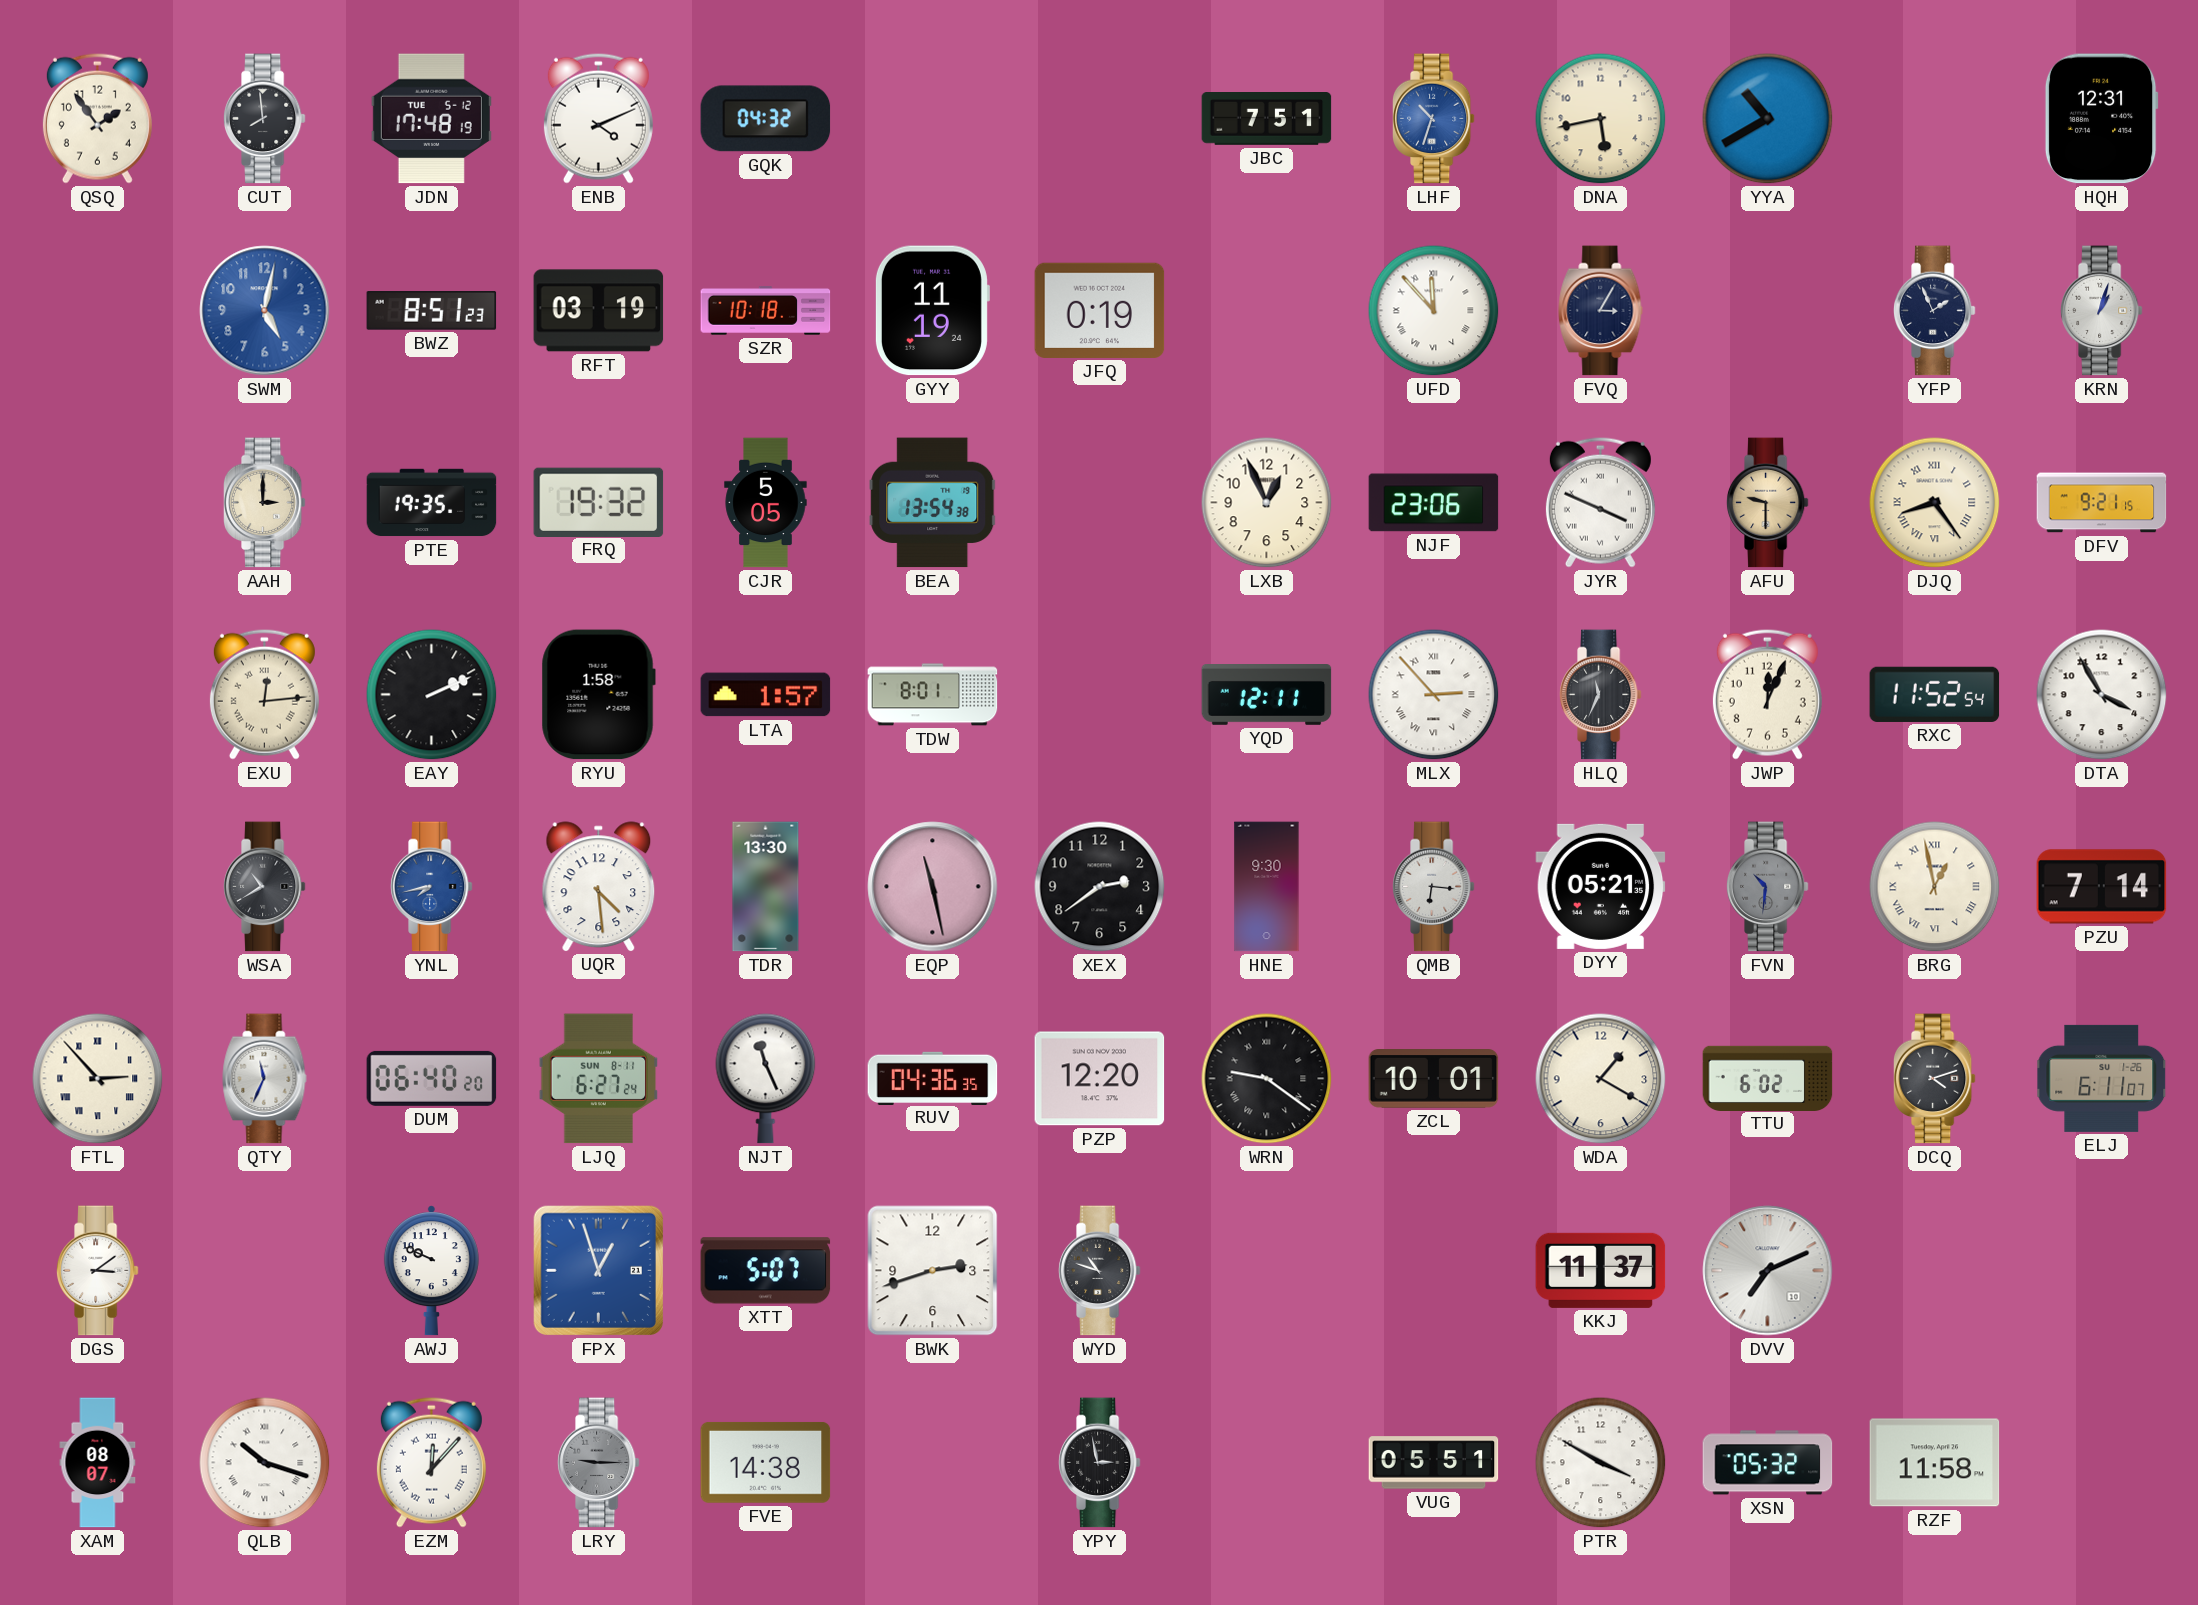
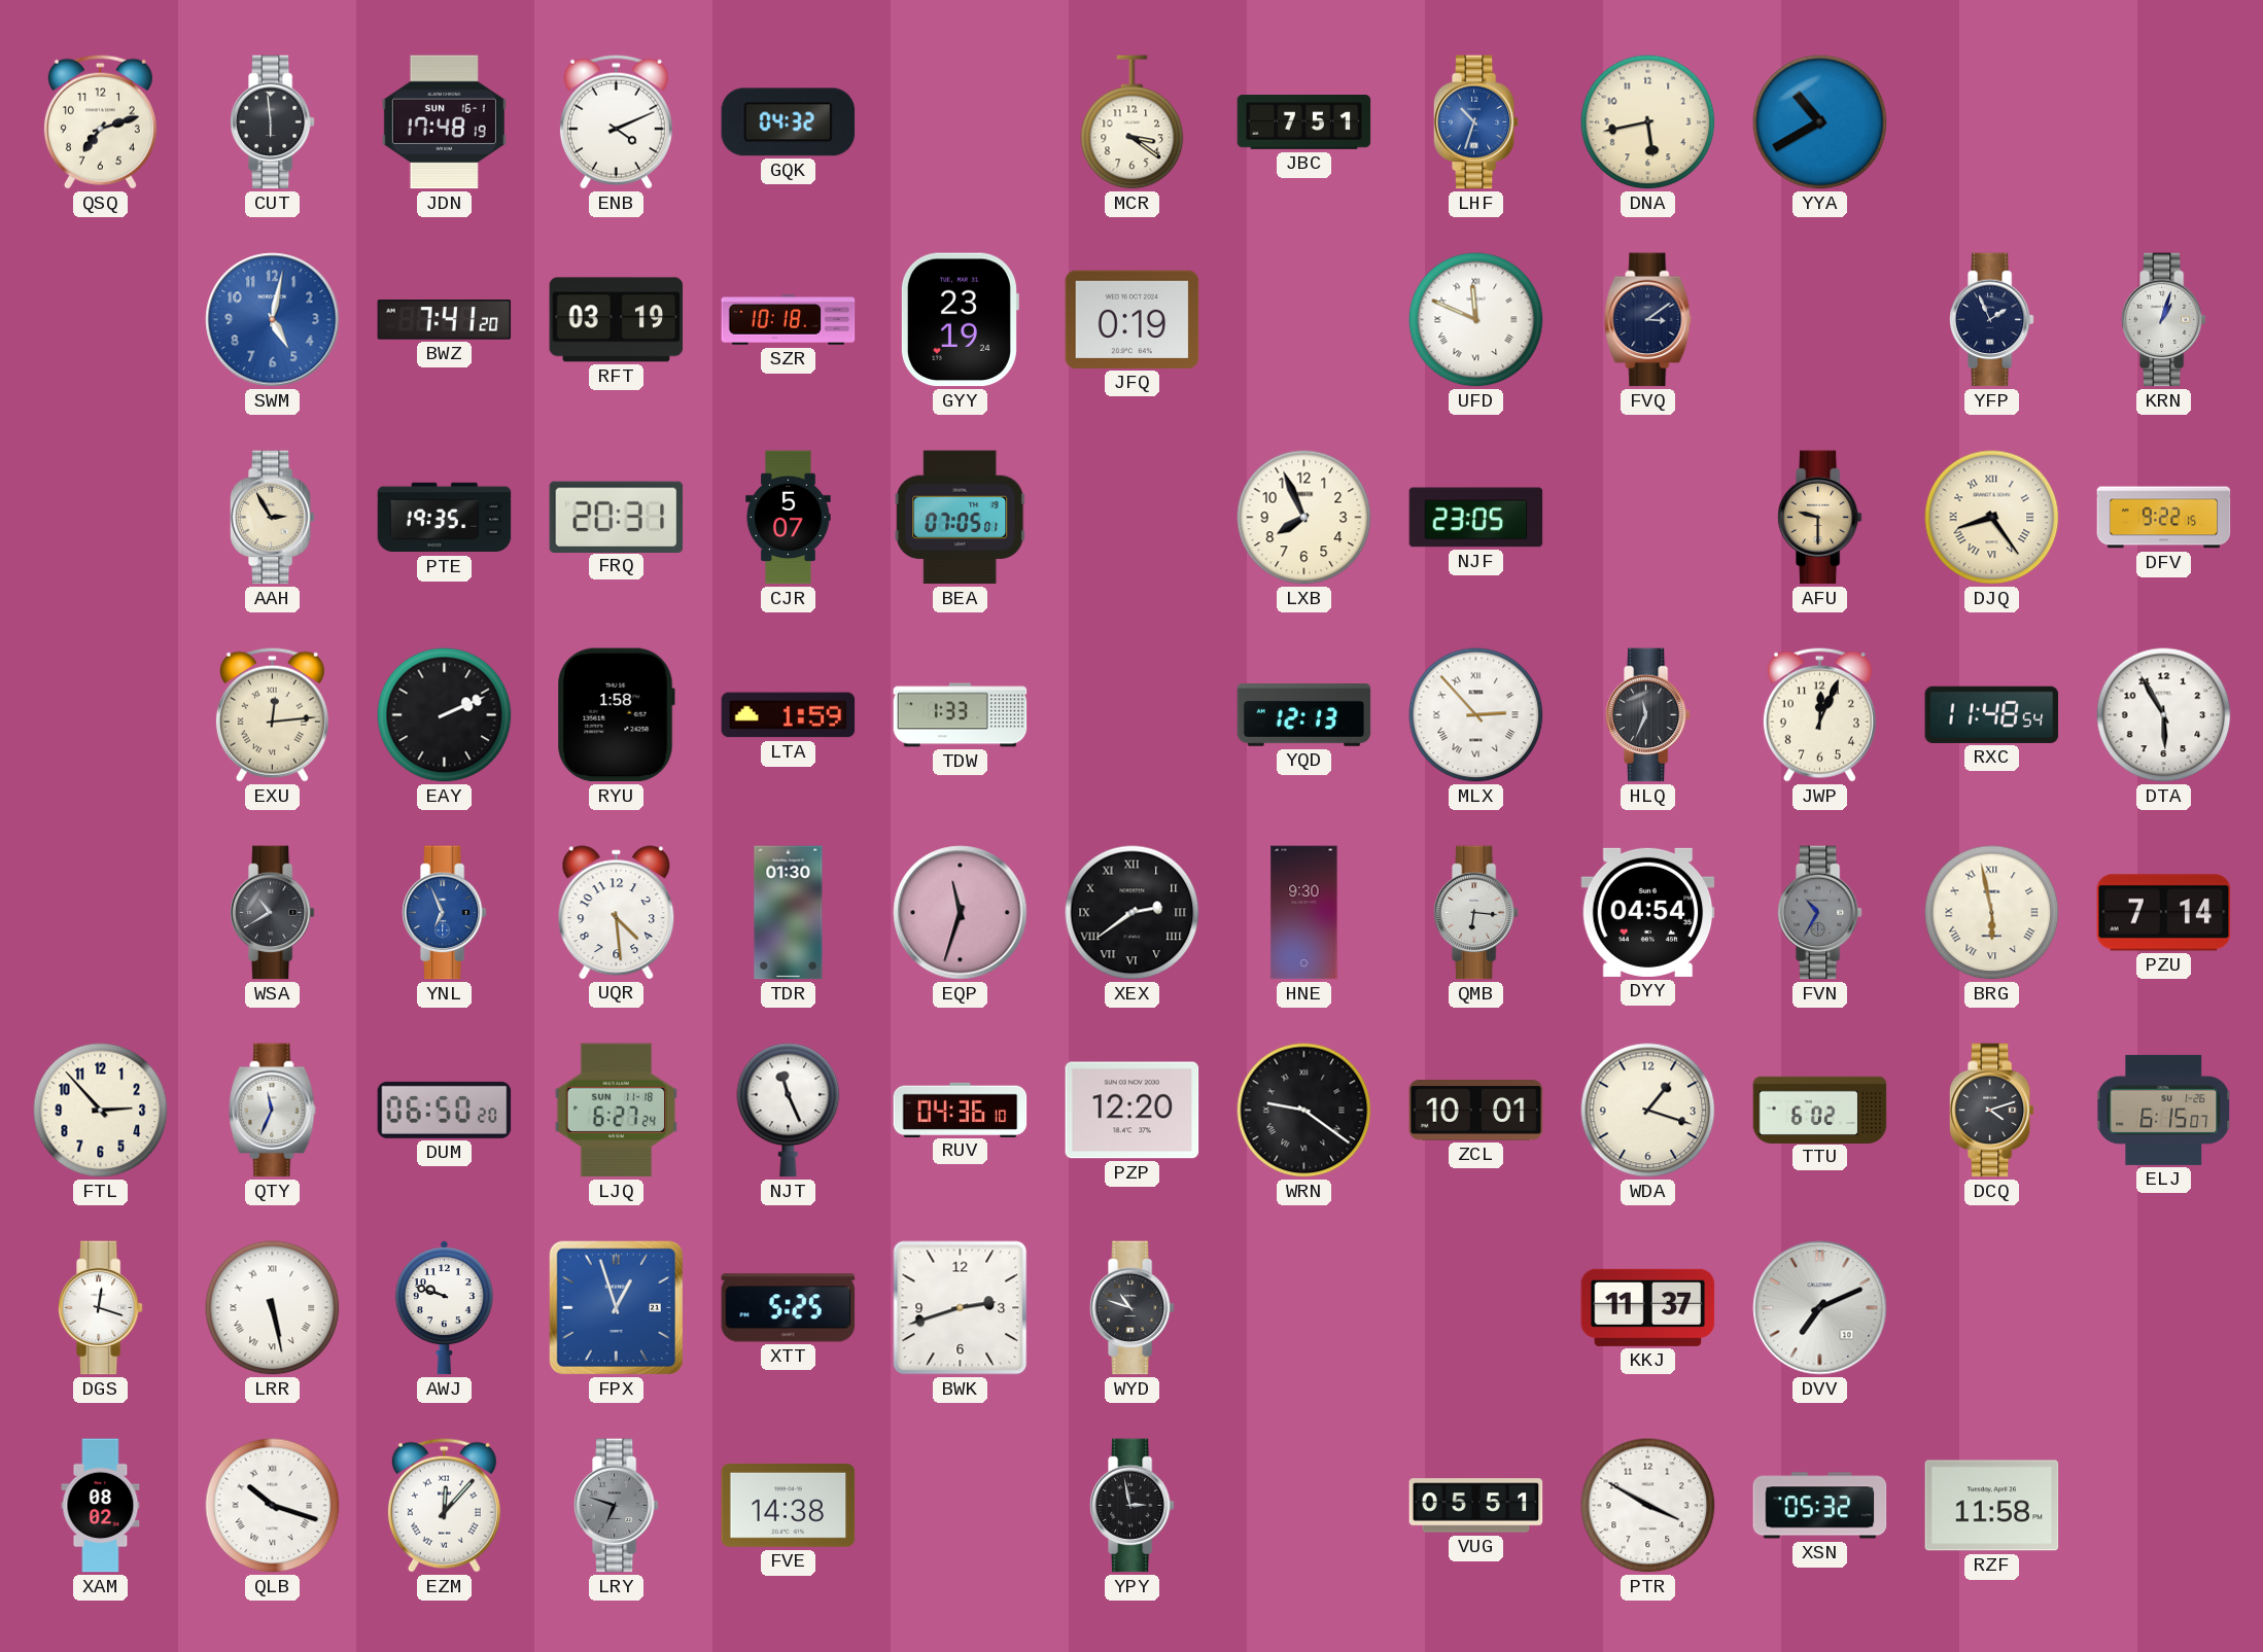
QSQ: 1:54 -> 7:12
CUT: 7:59 -> 5:59
JDN date: TUE 5-12 -> SUN 16-1
MCR: none -> 3:21
HQH: 12:31 -> none
BWZ: 8:51 -> 7:41
GYY: 11:19 -> 23:19
UFD: 11:53 -> 11:49
FVQ: 3:05 -> 3:09
AAH: 3:00 -> 2:55
FRQ: 19:32 -> 20:31
CJR: 5:05 -> 5:07
BEA: 13:54 -> 07:05
LXB: 12:56 -> 7:56
NJF: 23:06 -> 23:05
JYR: 3:49 -> none
DFV: 9:21 -> 9:22
LTA: 1:57 -> 1:59
TDW: 8:01 -> 1:33
YQD: 12:11 -> 12:13
RXC: 11:52 -> 11:48
DTA: 3:55 -> 5:55
YNL: 7:43 -> 6:56
TDR: 13:30 -> 01:30
EQP: 11:28 -> 11:33
XEX numerals: Arabic -> Roman
DYY: 05:21 -> 04:54
FVN: 10:31 -> 10:35
BRG: 12:58 -> 5:58
FTL numerals: Roman -> Arabic
DUM: 06:40 -> 06:50
LJQ date: SUN 8-11 -> SUN 11-18
RUV: 04:36:35 -> 04:36:10
WDA: 1:20 -> 1:18
ELJ: 6:11 -> 6:15
DGS: 3:09 -> 12:18
LRR: none -> 5:28
AWJ: 9:49 -> 9:48
XTT: 5:07 -> 5:25
XAM: 08:07 -> 08:02
LRY: 9:15 -> 6:48
